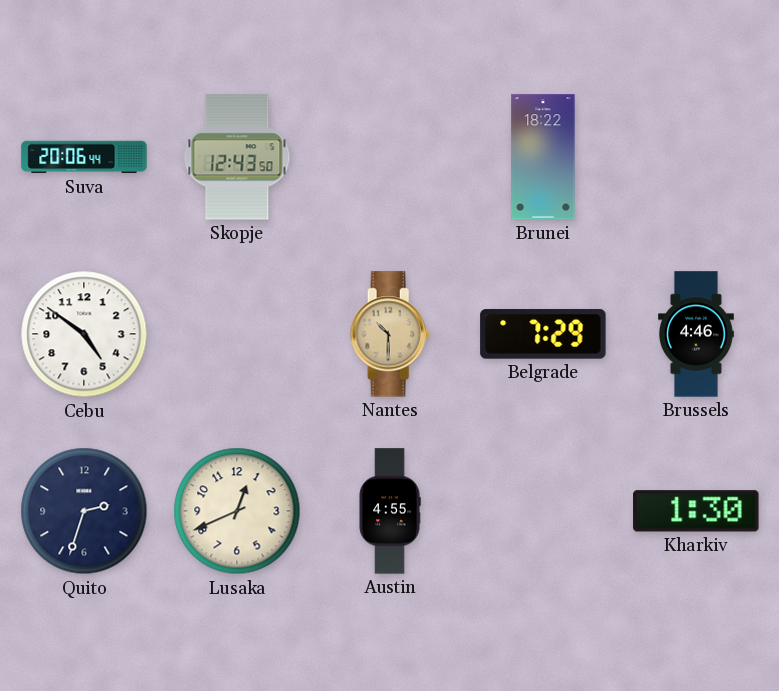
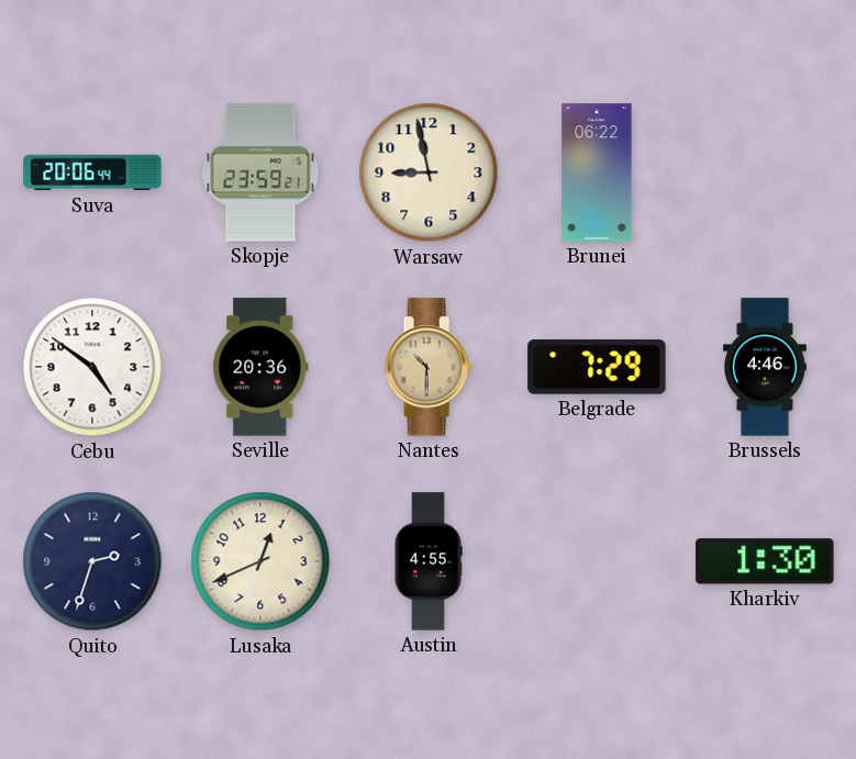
Skopje: 12:43 -> 23:59
Warsaw: none -> 8:58
Brunei: 18:22 -> 06:22
Seville: none -> 20:36
